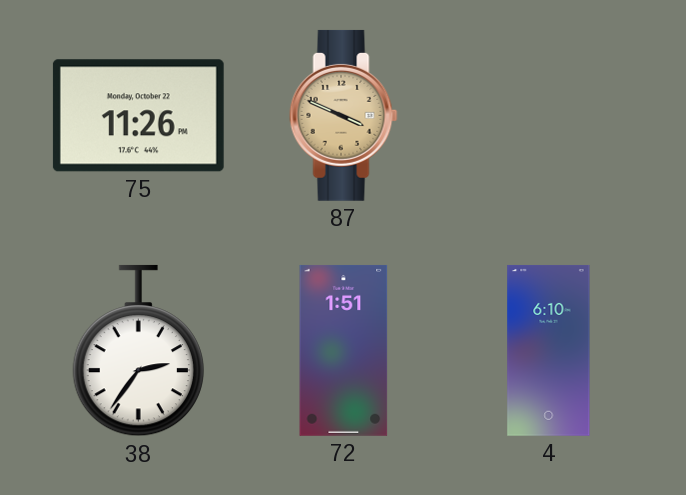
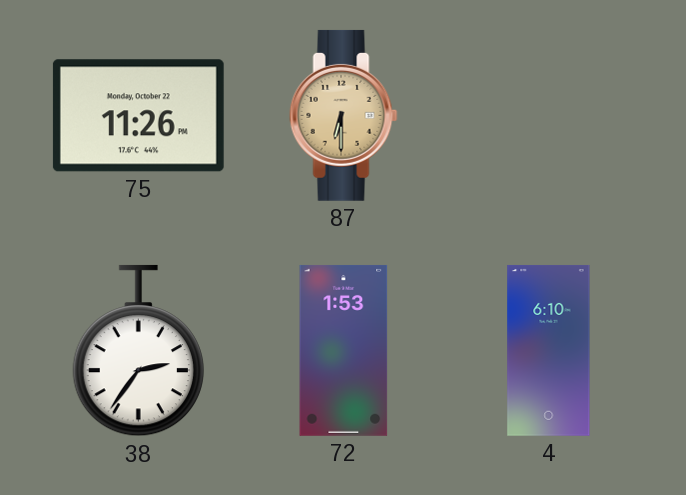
87: 3:49 -> 6:30
72: 1:51 -> 1:53
